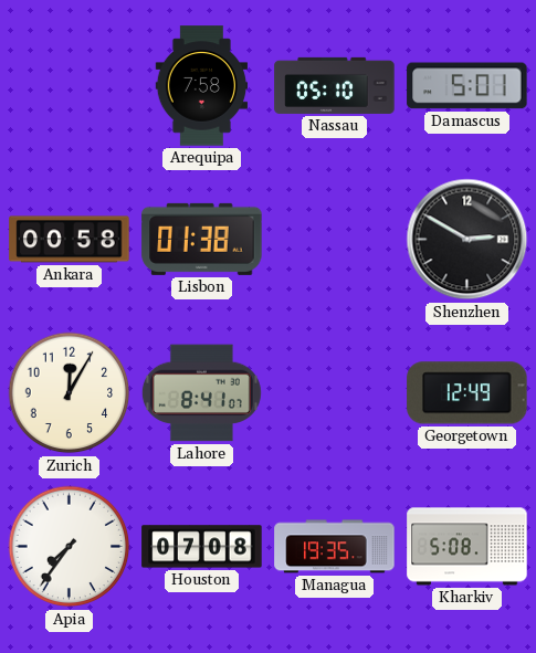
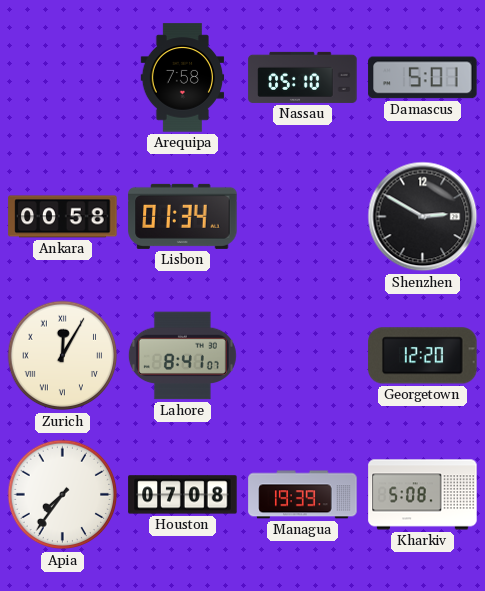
Lisbon: 01:38 -> 01:34
Zurich numerals: Arabic -> Roman
Georgetown: 12:49 -> 12:20
Managua: 19:35 -> 19:39
